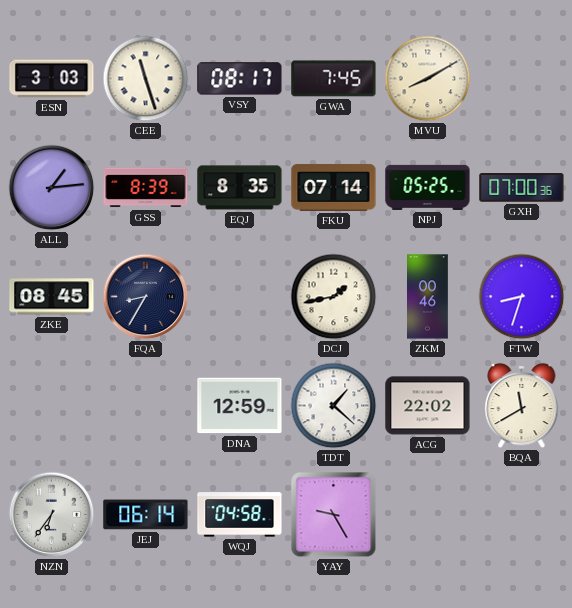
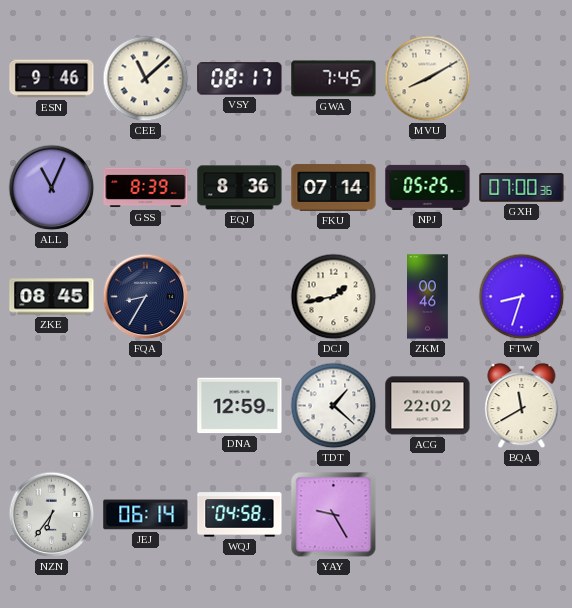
ESN: 3:03 -> 9:46
CEE: 11:27 -> 11:08
ALL: 1:14 -> 11:04
EQJ: 8:35 -> 8:36
